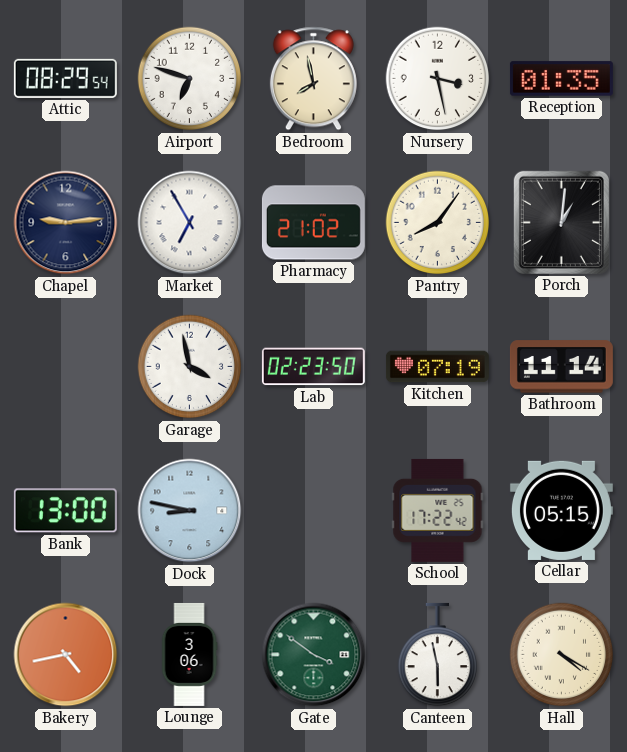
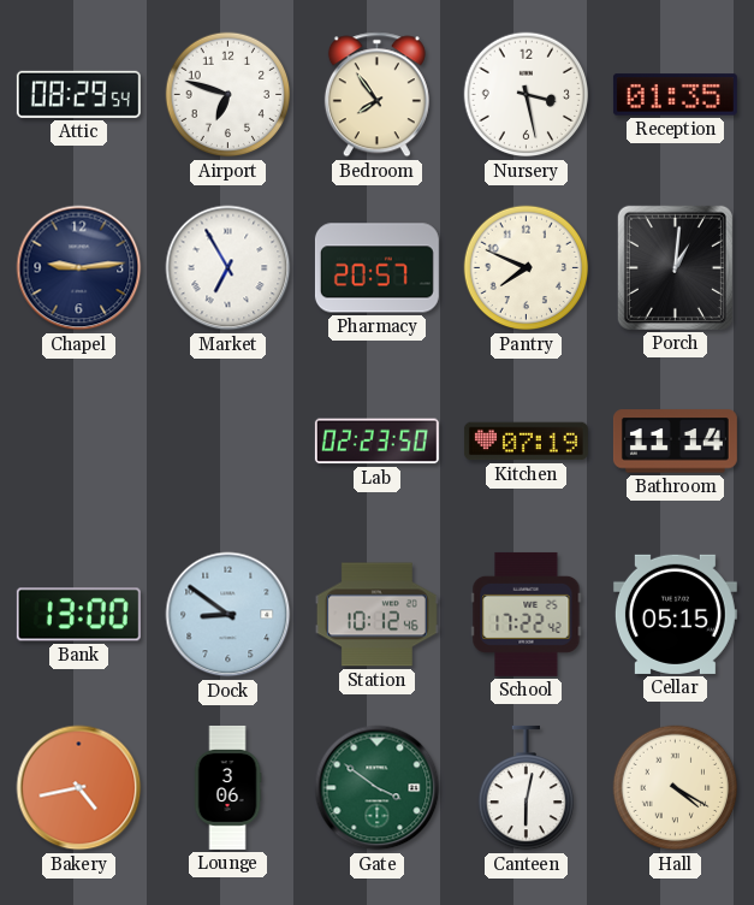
Bedroom: 7:58 -> 7:54
Pharmacy: 21:02 -> 20:57
Pantry: 8:06 -> 7:49
Garage: 3:58 -> none
Dock: 8:47 -> 8:51
Station: none -> 10:12
Canteen: 5:58 -> 6:02
